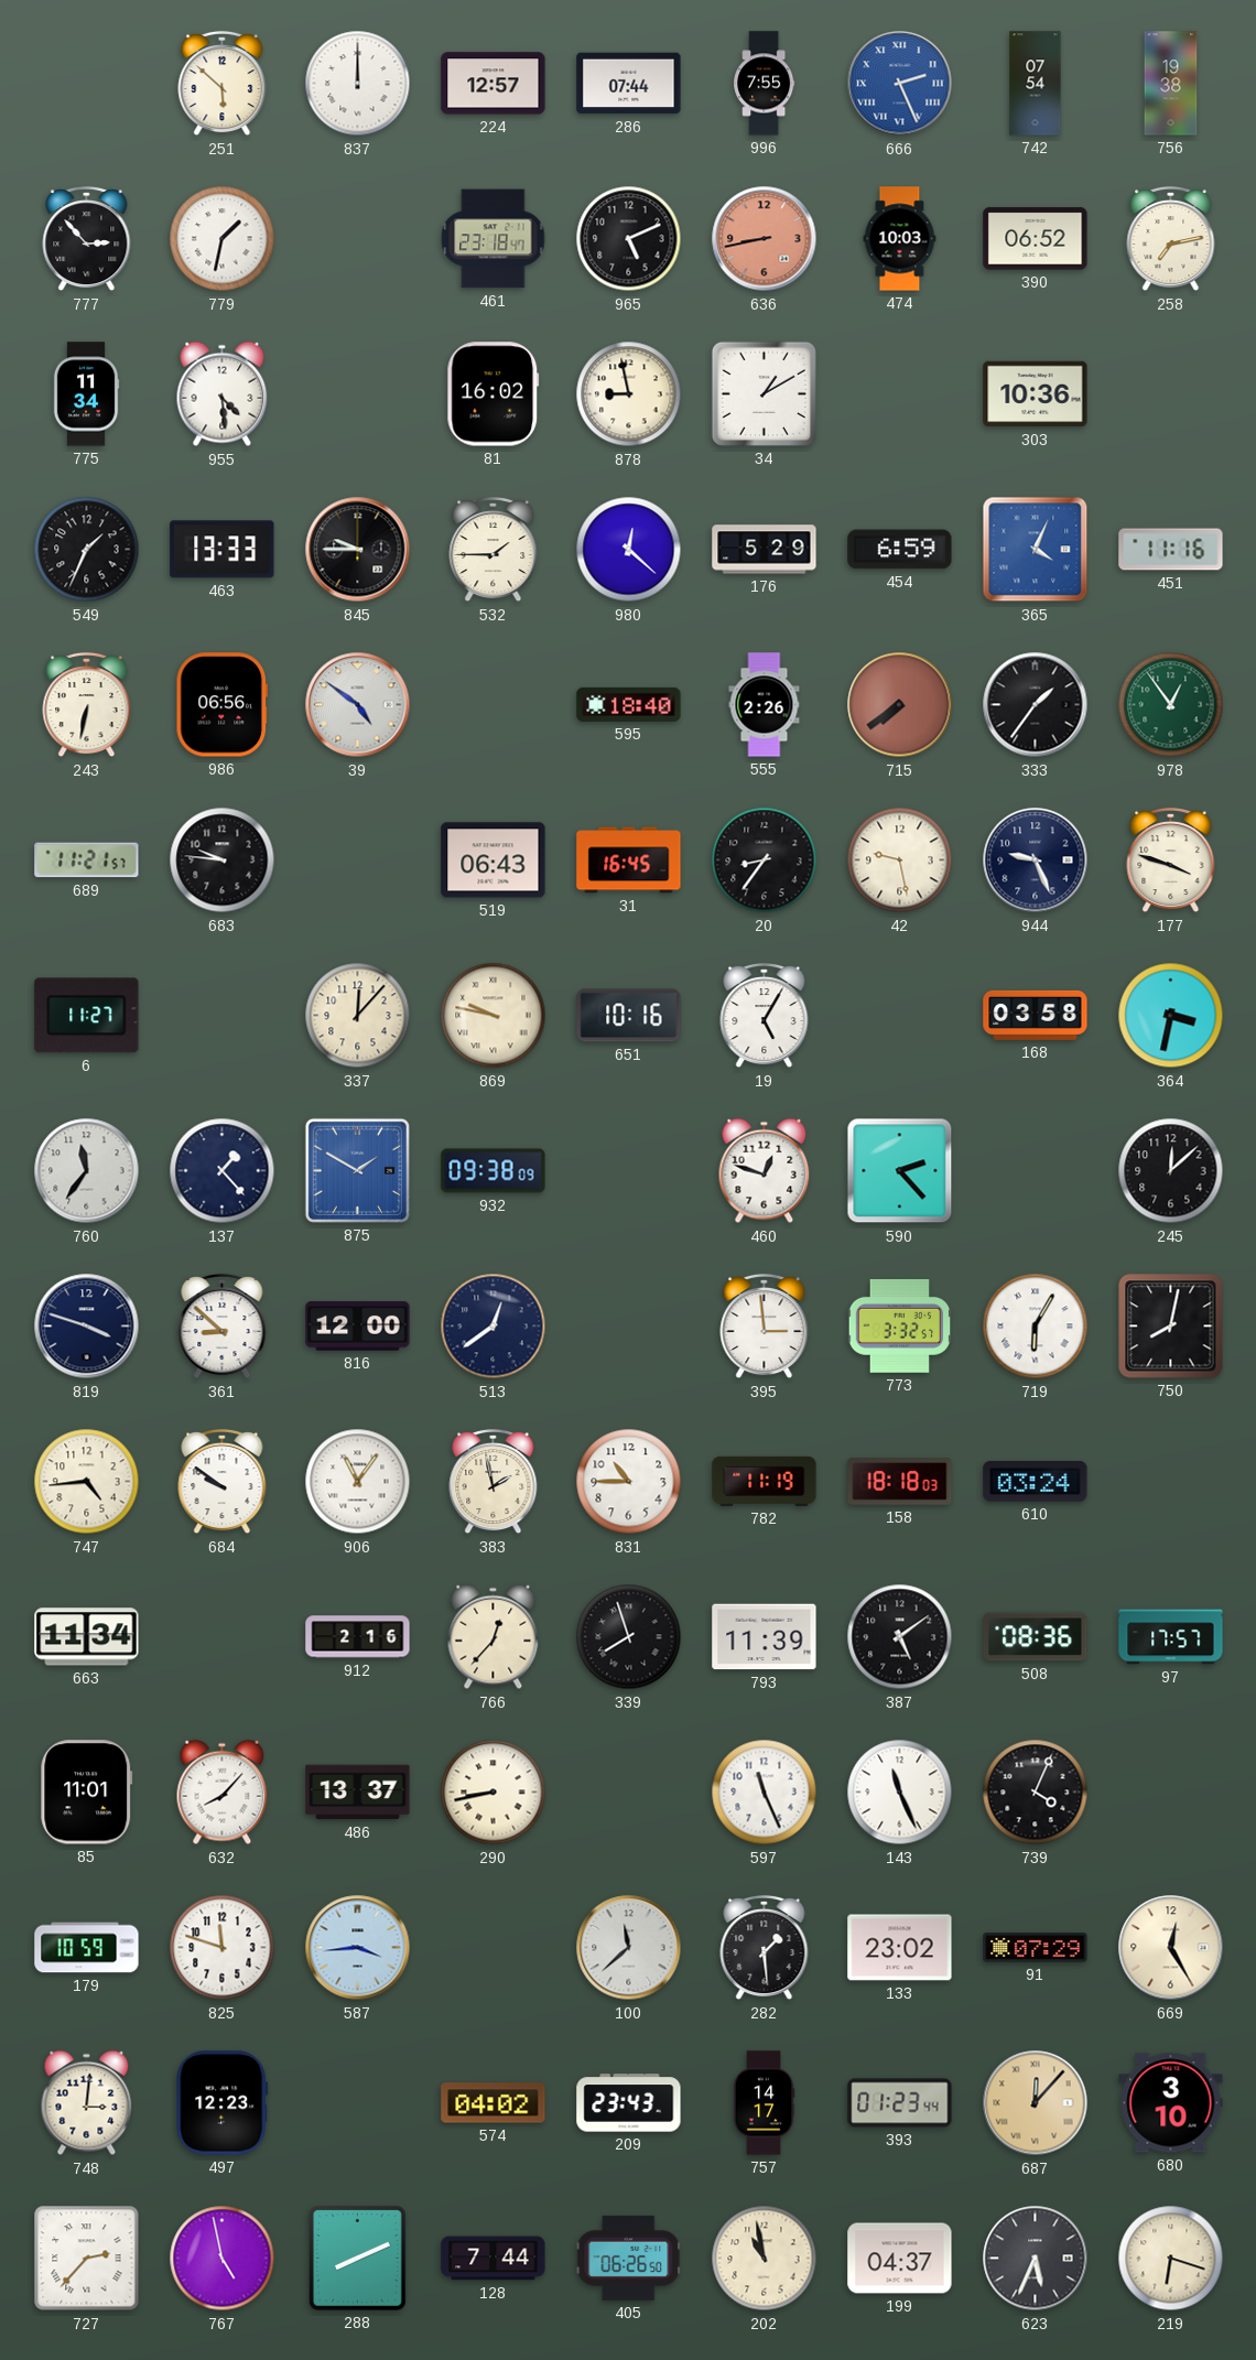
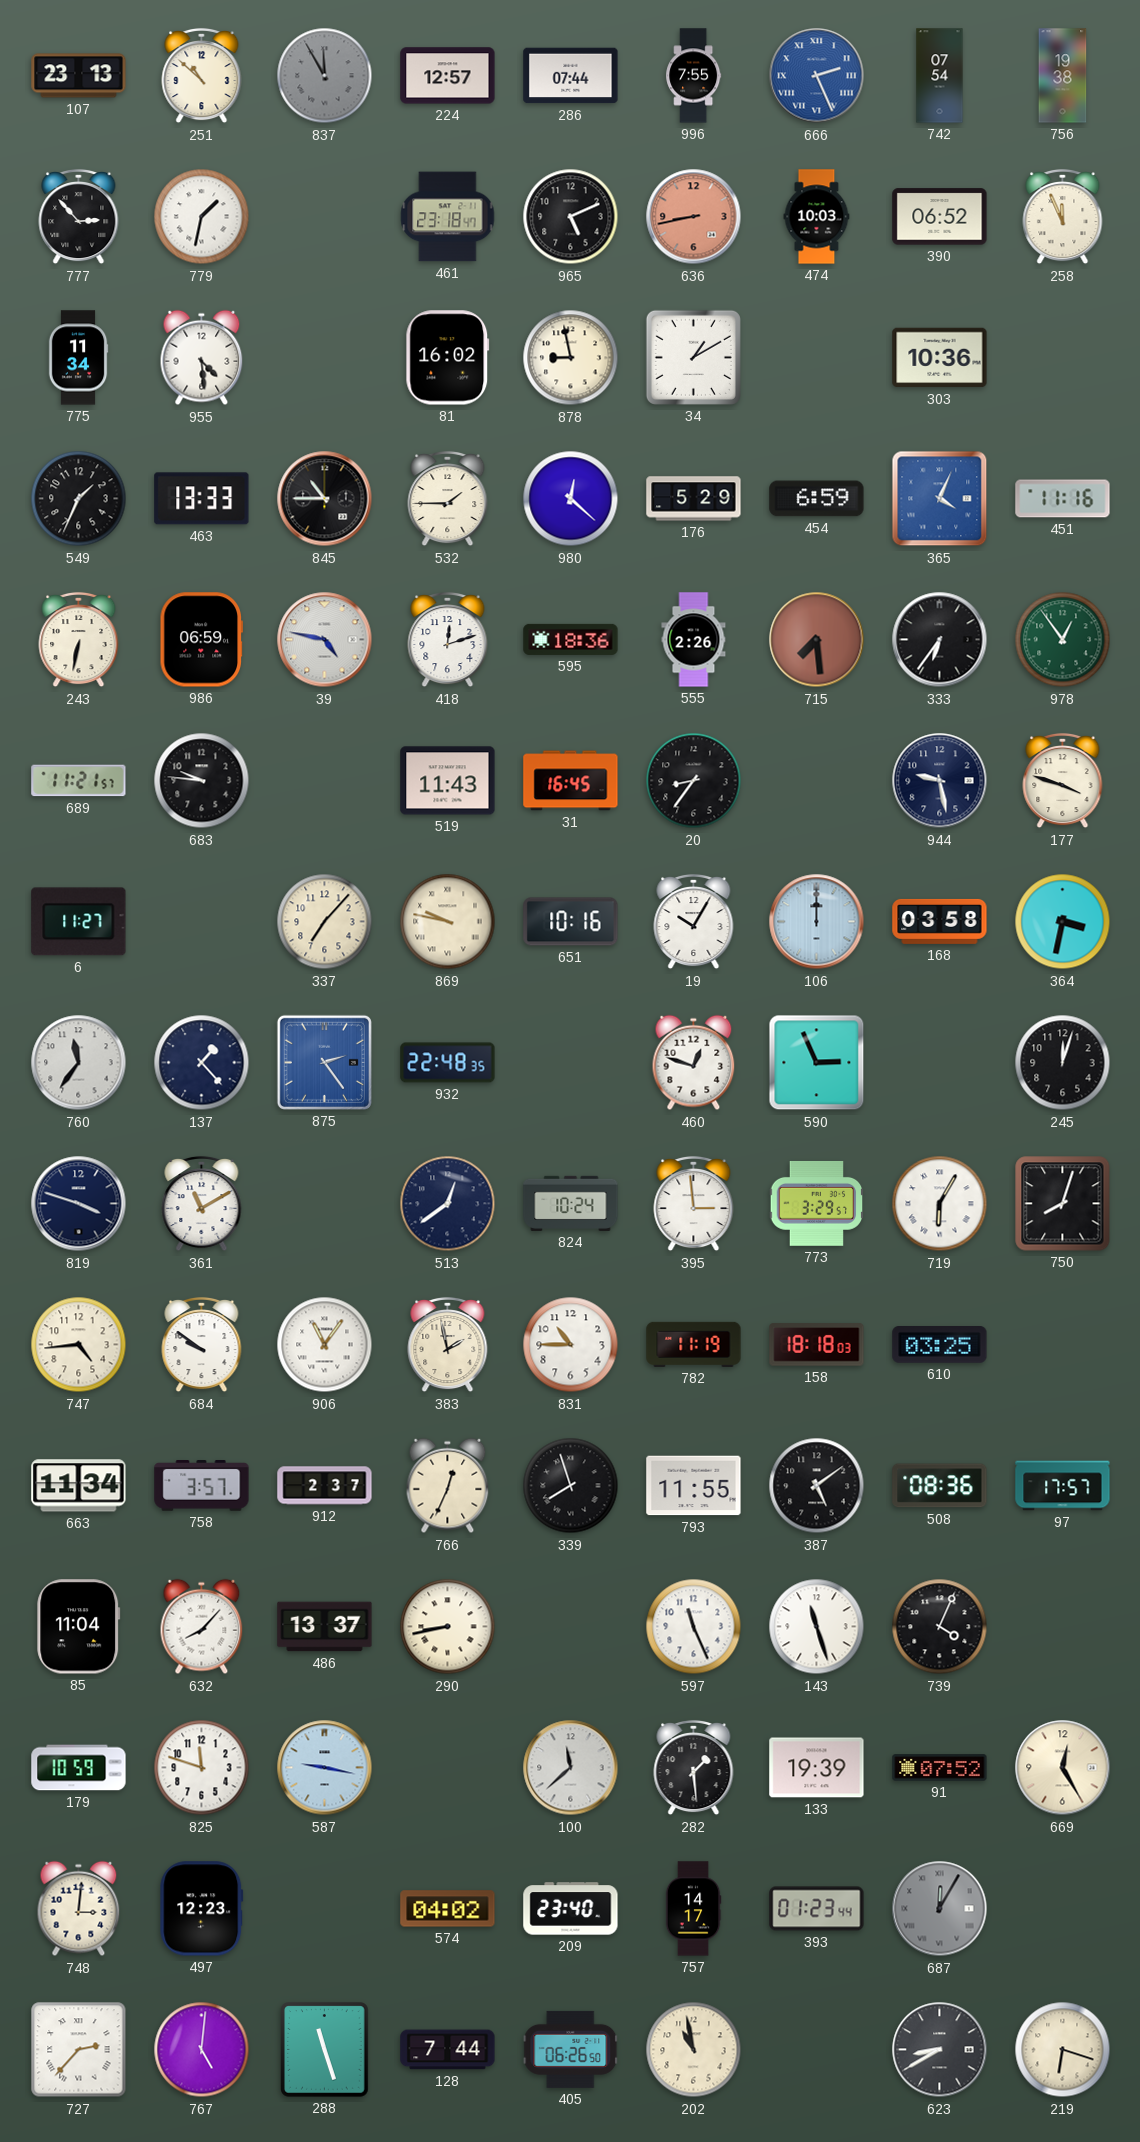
107: none -> 23:13
251: 5:52 -> 10:52
837: 12:00 -> 11:55
837 dial: white -> grey
258: 7:13 -> 11:56
845: 9:45 -> 10:45
986: 06:56 -> 06:59
39: 4:51 -> 4:47
418: none -> 12:12
595: 18:40 -> 18:36
715: 7:39 -> 7:29
333: 1:36 -> 6:36
519: 06:43 -> 11:43
42: 9:28 -> none
944: 9:26 -> 9:28
337: 12:07 -> 7:07
19: 5:05 -> 10:05
106: none -> 12:00
875: 1:50 -> 2:24
932: 09:38 -> 22:48
590: 2:23 -> 2:56
245: 12:08 -> 12:03
361: 8:52 -> 11:10
816: 12:00 -> none
824: none -> 10:24
773: 3:32 -> 3:29
750: 8:02 -> 8:03
610: 03:24 -> 03:25
758: none -> 3:57
912: 2:16 -> 2:37
766: 12:37 -> 12:34
793: 11:39 -> 11:55
85: 11:01 -> 11:04
143: 11:26 -> 11:27
587: 3:44 -> 9:17
133: 23:02 -> 19:39
91: 07:29 -> 07:52
209: 23:43 -> 23:40
687: 12:07 -> 12:05
687 dial: champagne -> grey
680: 3:10 -> none
767: 4:58 -> 5:01
288: 8:11 -> 11:27
199: 04:37 -> none
623: 5:34 -> 8:40
